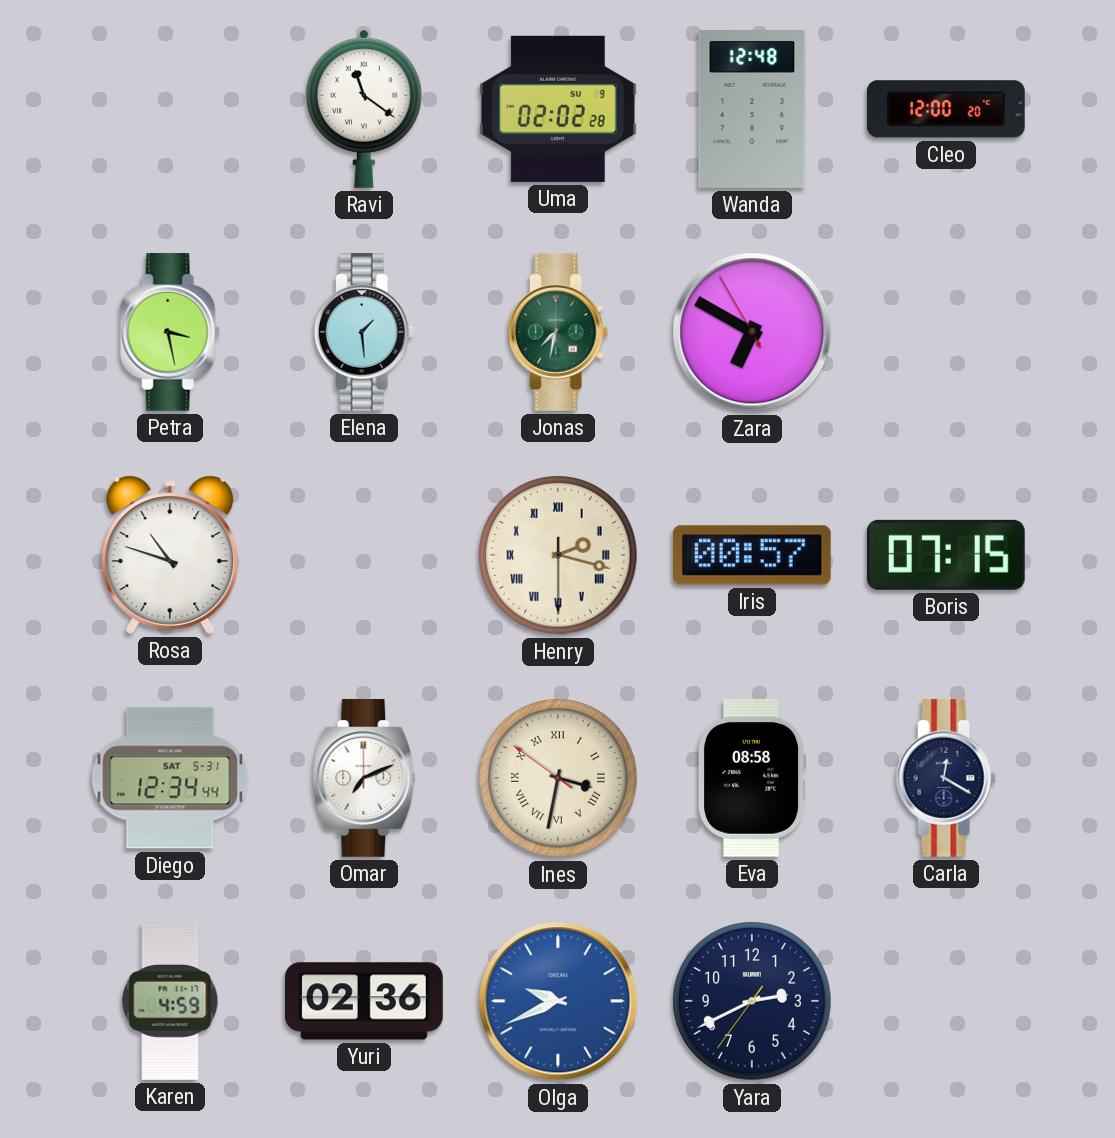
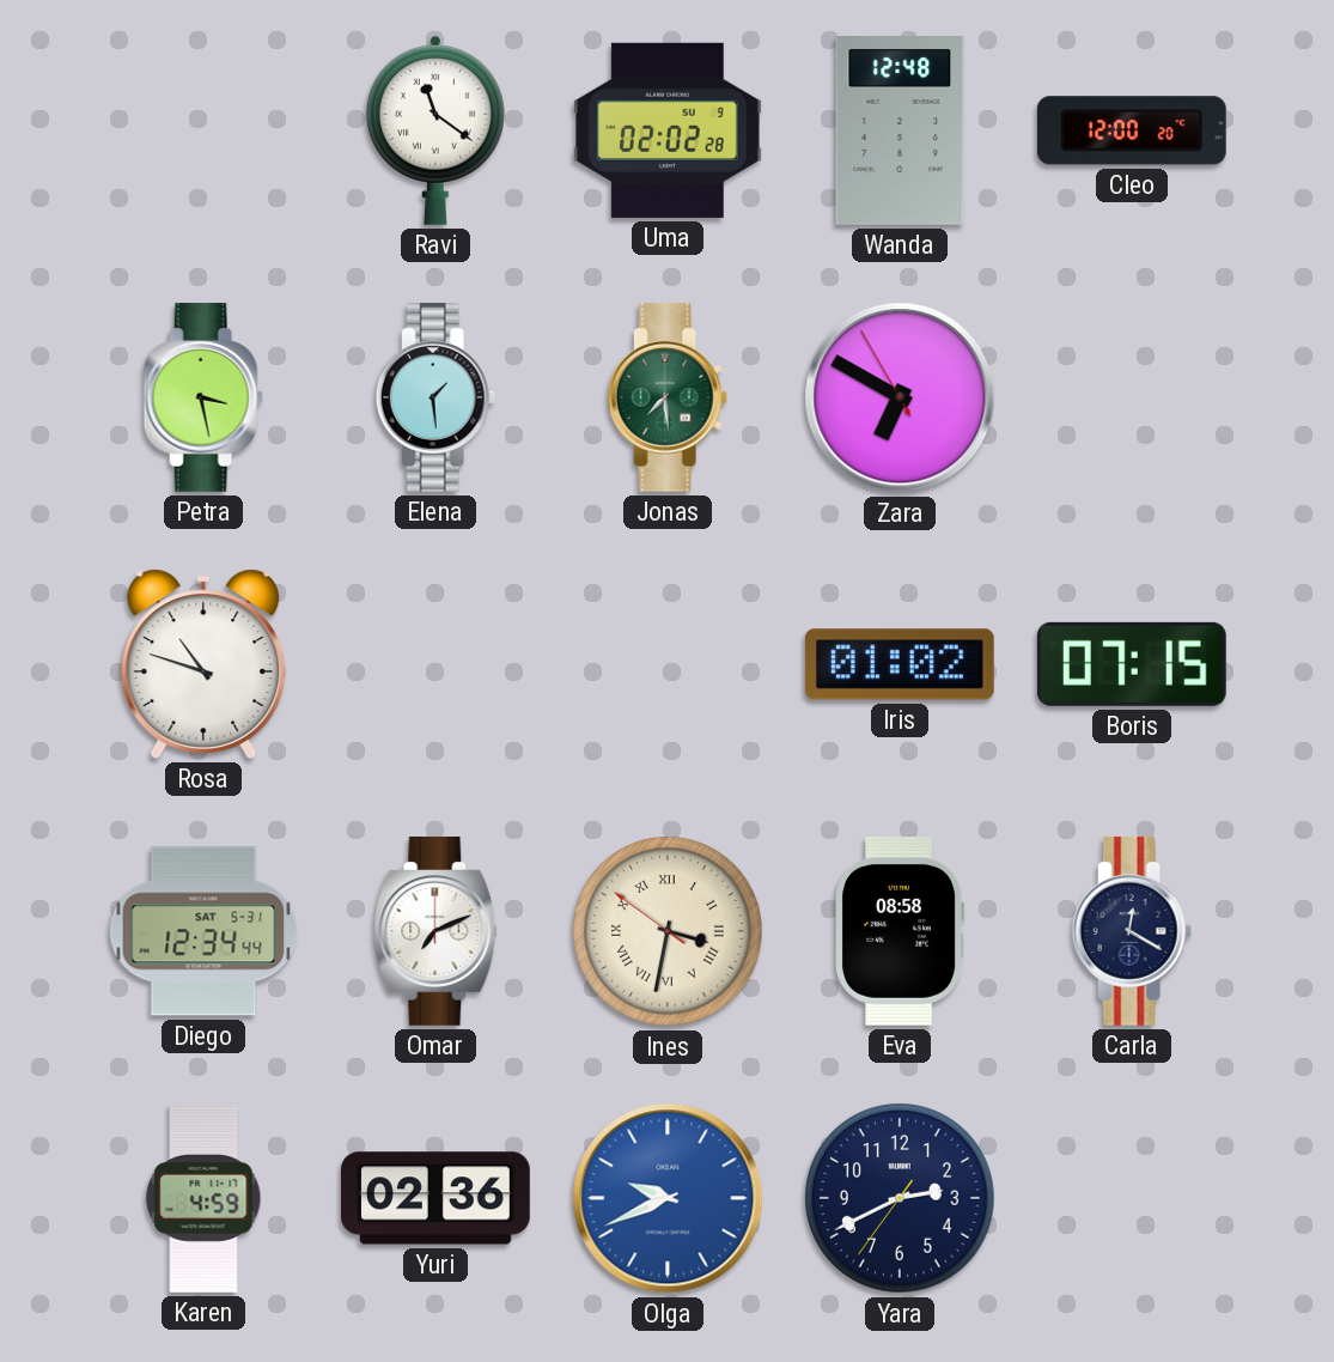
Jonas: 7:32 -> 7:29
Henry: 2:17 -> none
Iris: 00:57 -> 01:02
